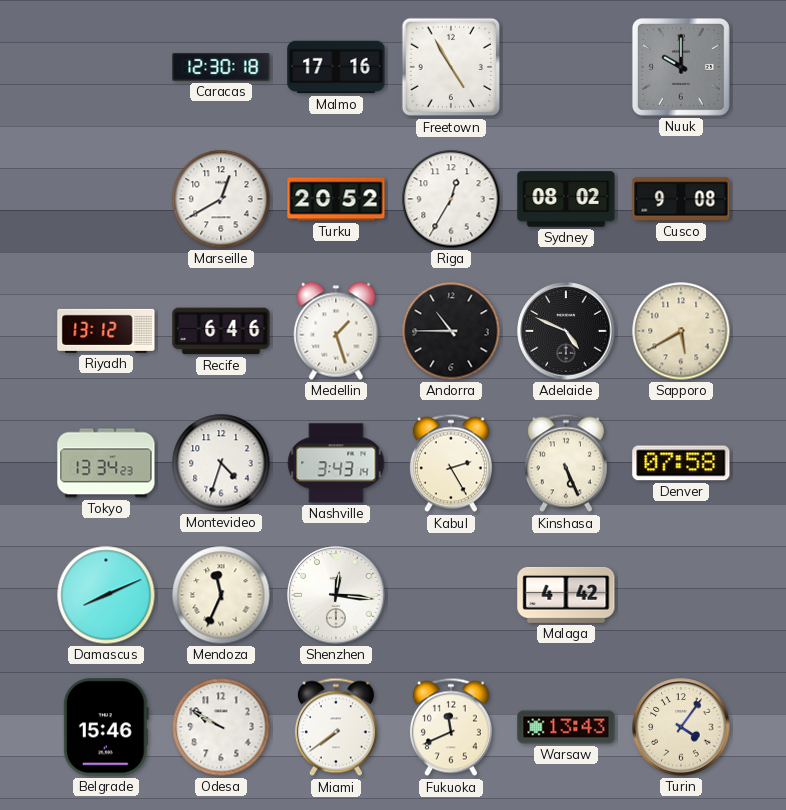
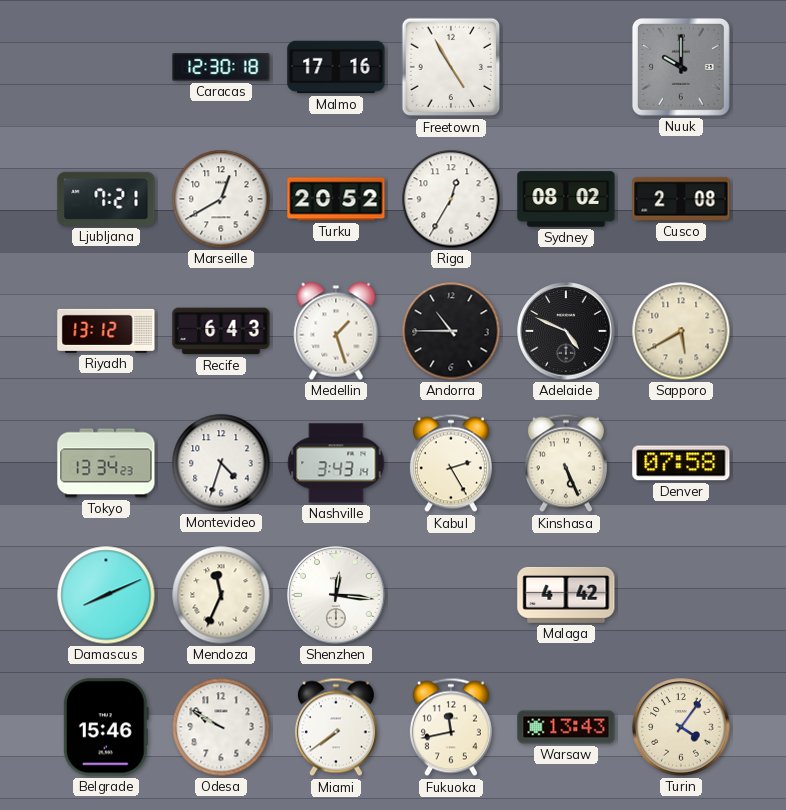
Ljubljana: none -> 7:21
Cusco: 9:08 -> 2:08
Recife: 6:46 -> 6:43
Fukuoka: 11:41 -> 11:43
